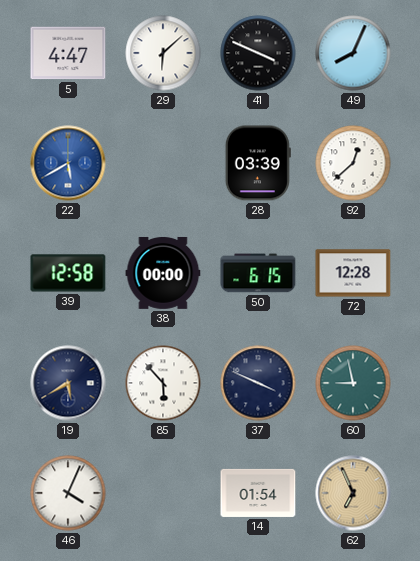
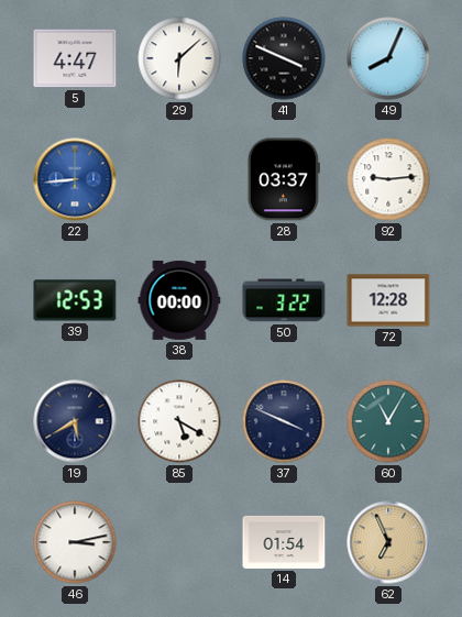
22: 5:40 -> 8:44
28: 03:39 -> 03:37
92: 12:38 -> 9:14
39: 12:58 -> 12:53
50: 6:15 -> 3:22
85: 5:53 -> 5:20
60: 8:58 -> 11:05
46: 4:04 -> 3:13
